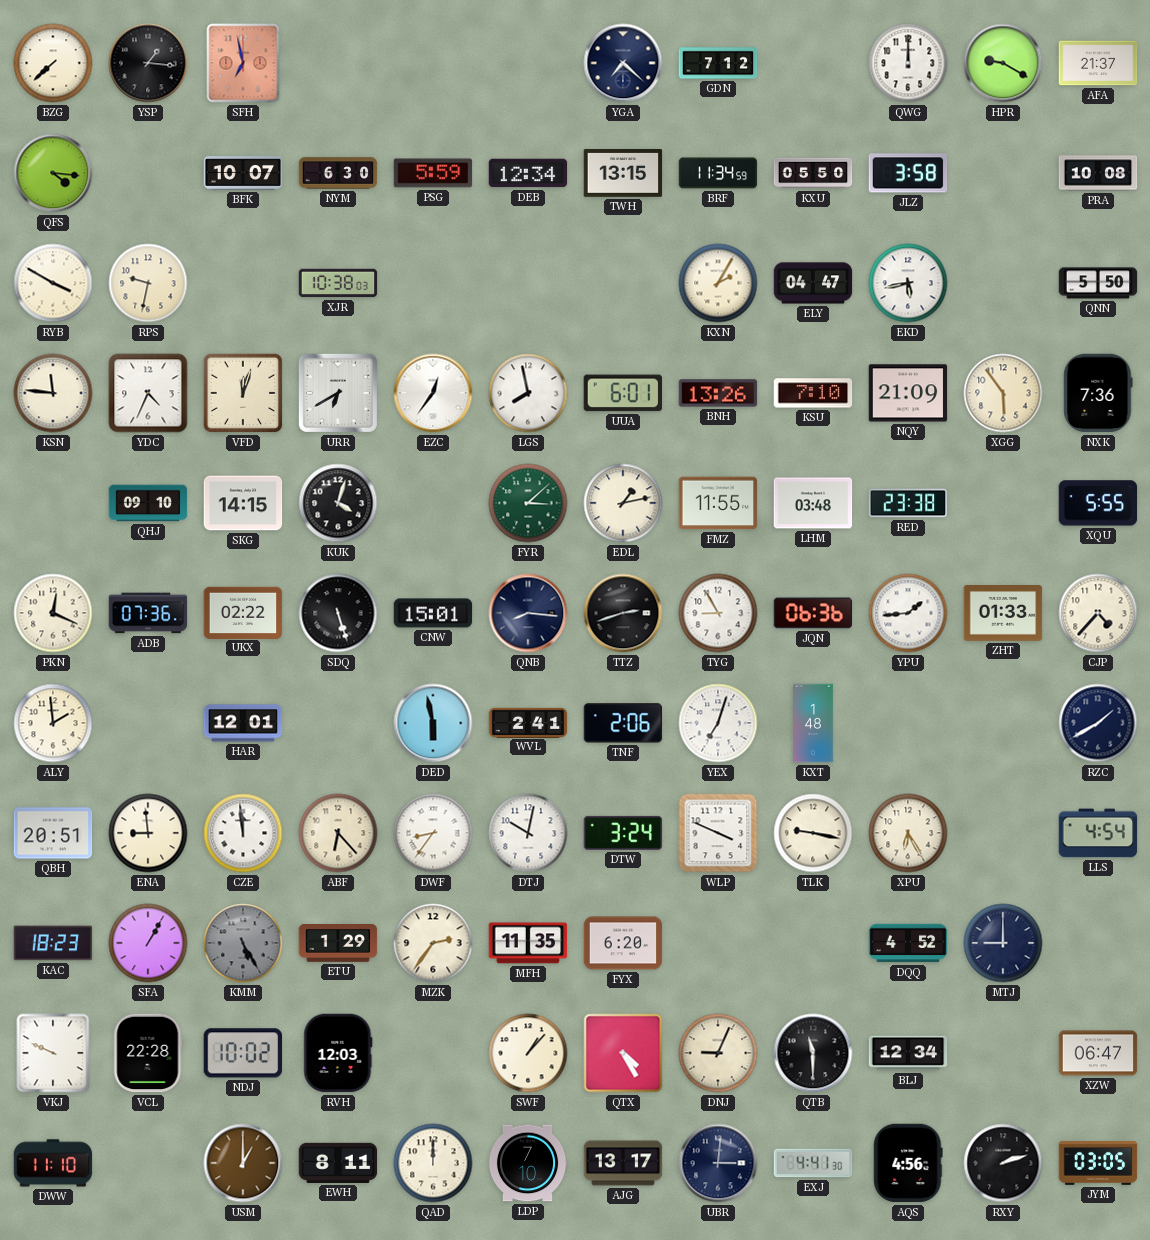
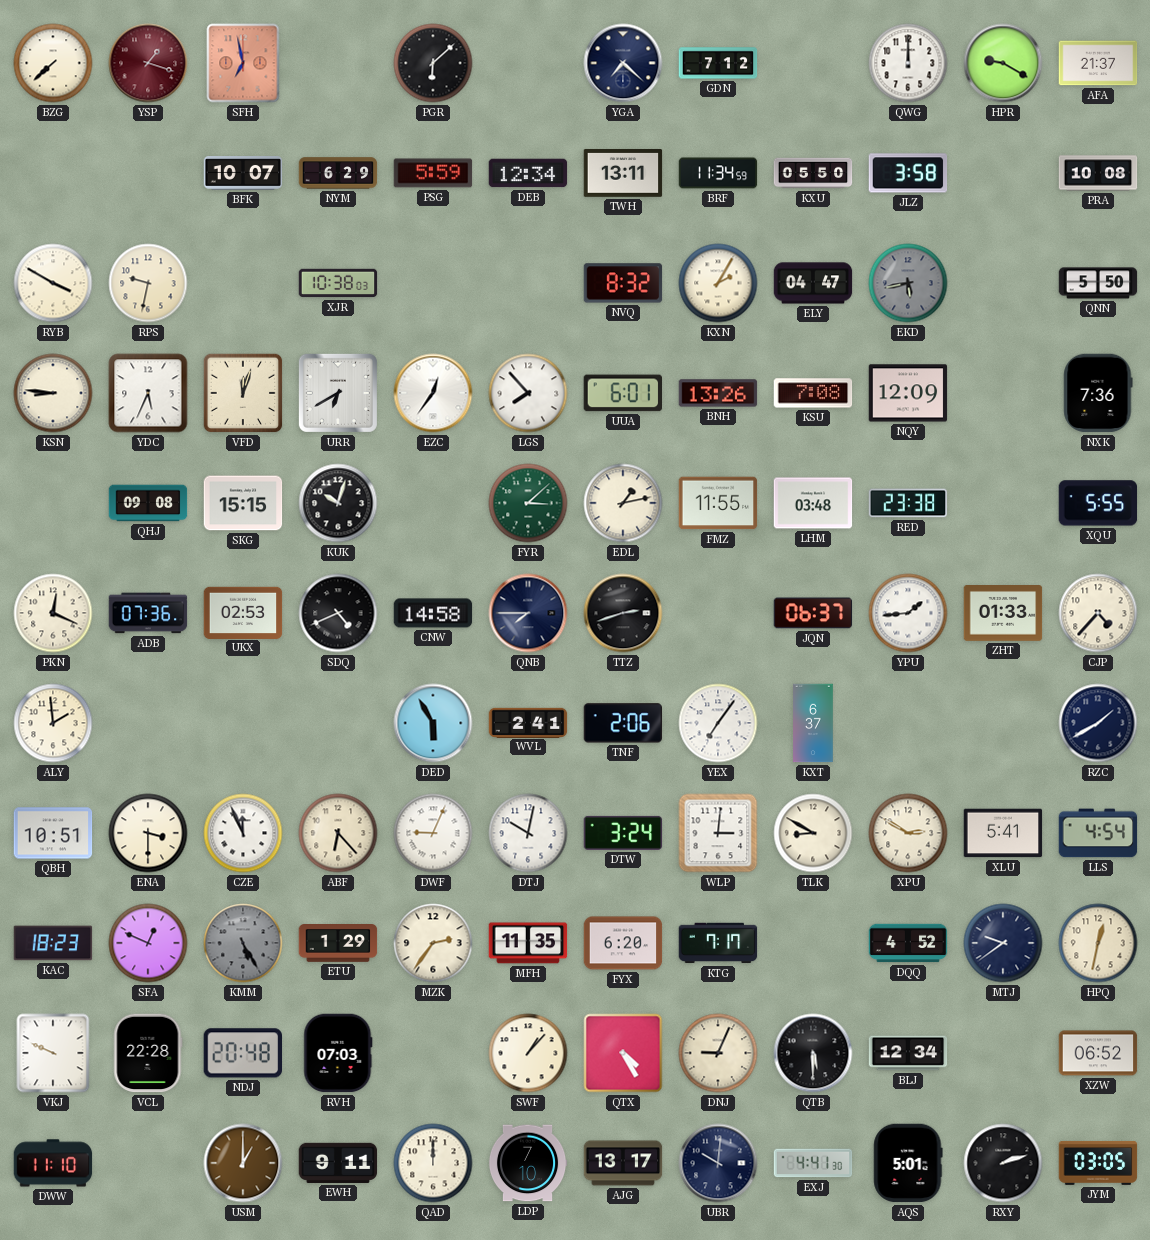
YSP: 1:16 -> 1:18
YSP dial: black -> burgundy
PGR: none -> 6:08
QFS: 4:16 -> none
NYM: 6:30 -> 6:29
TWH: 13:15 -> 13:11
NVQ: none -> 8:32
EKD dial: white -> grey
KSN: 11:46 -> 8:46
YDC: 4:34 -> 5:34
LGS: 7:58 -> 7:53
KSU: 7:10 -> 7:08
NQY: 21:09 -> 12:09
XGG: 5:54 -> none
QHJ: 09:10 -> 09:08
SKG: 14:15 -> 15:15
KUK: 4:03 -> 10:03
UKX: 02:22 -> 02:53
SDQ: 5:27 -> 4:41
CNW: 15:01 -> 14:58
QNB: 8:16 -> 7:45
TYG: 8:55 -> none
JQN: 06:36 -> 06:37
HAR: 12:01 -> none
DED: 5:58 -> 5:55
YEX: 7:03 -> 7:06
KXT: 1:48 -> 6:37
QBH: 20:51 -> 10:51
ENA: 8:59 -> 3:30
CZE: 11:59 -> 11:56
DWF: 8:36 -> 9:04
WLP: 3:49 -> 3:01
TLK: 9:17 -> 8:50
XPU: 6:25 -> 2:50
XLU: none -> 5:41
SFA: 1:05 -> 12:49
KTG: none -> 7:17
MTJ: 9:00 -> 9:39
HPQ: none -> 12:32
NDJ: 10:02 -> 20:48
RVH: 12:03 -> 07:03
QTB: 11:30 -> 5:30
XZW: 06:47 -> 06:52
EWH: 8:11 -> 9:11
UBR: 3:01 -> 10:01
AQS: 4:56 -> 5:01
